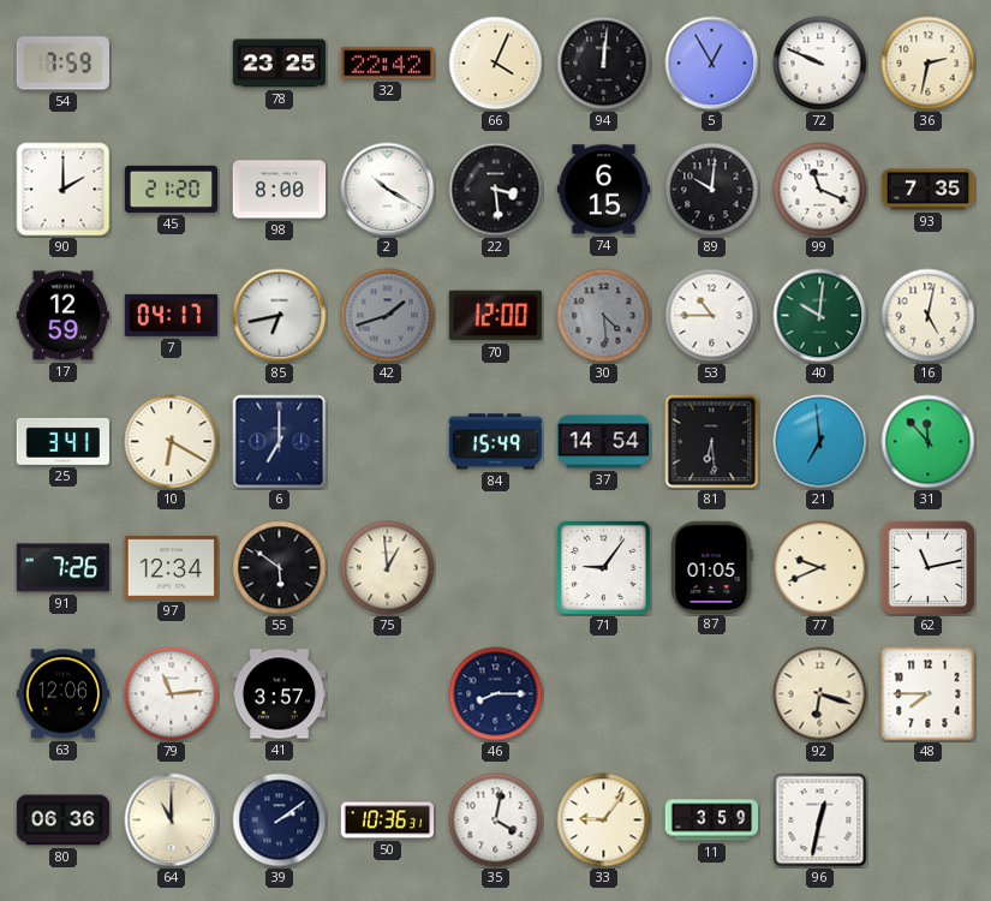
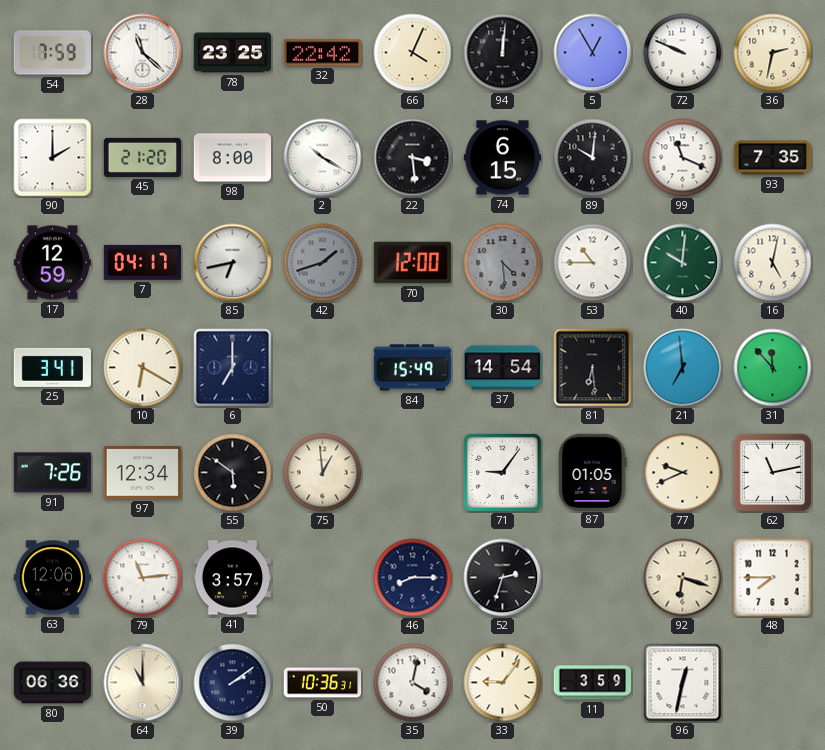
28: none -> 11:22
52: none -> 2:33
